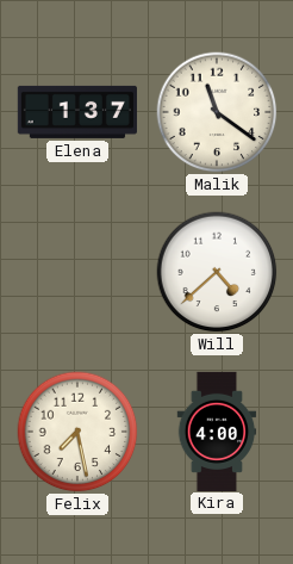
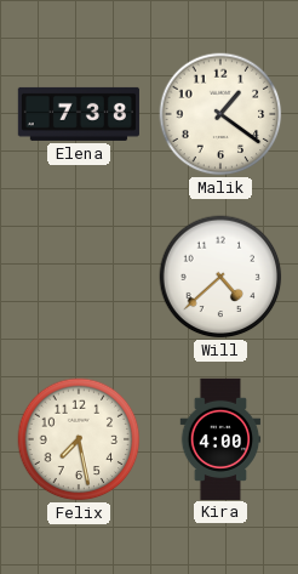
Elena: 1:37 -> 7:38
Malik: 11:21 -> 1:21
